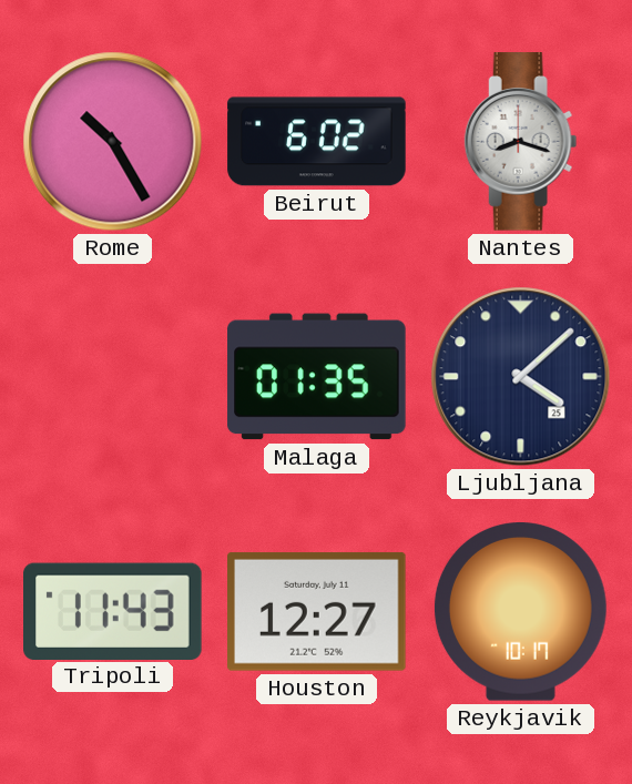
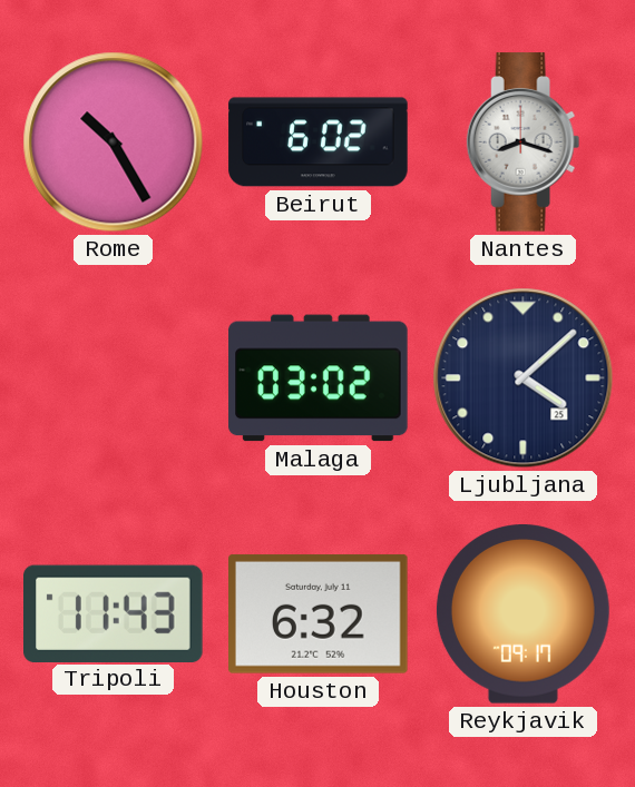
Malaga: 01:35 -> 03:02
Houston: 12:27 -> 6:32
Reykjavik: 10:17 -> 09:17
